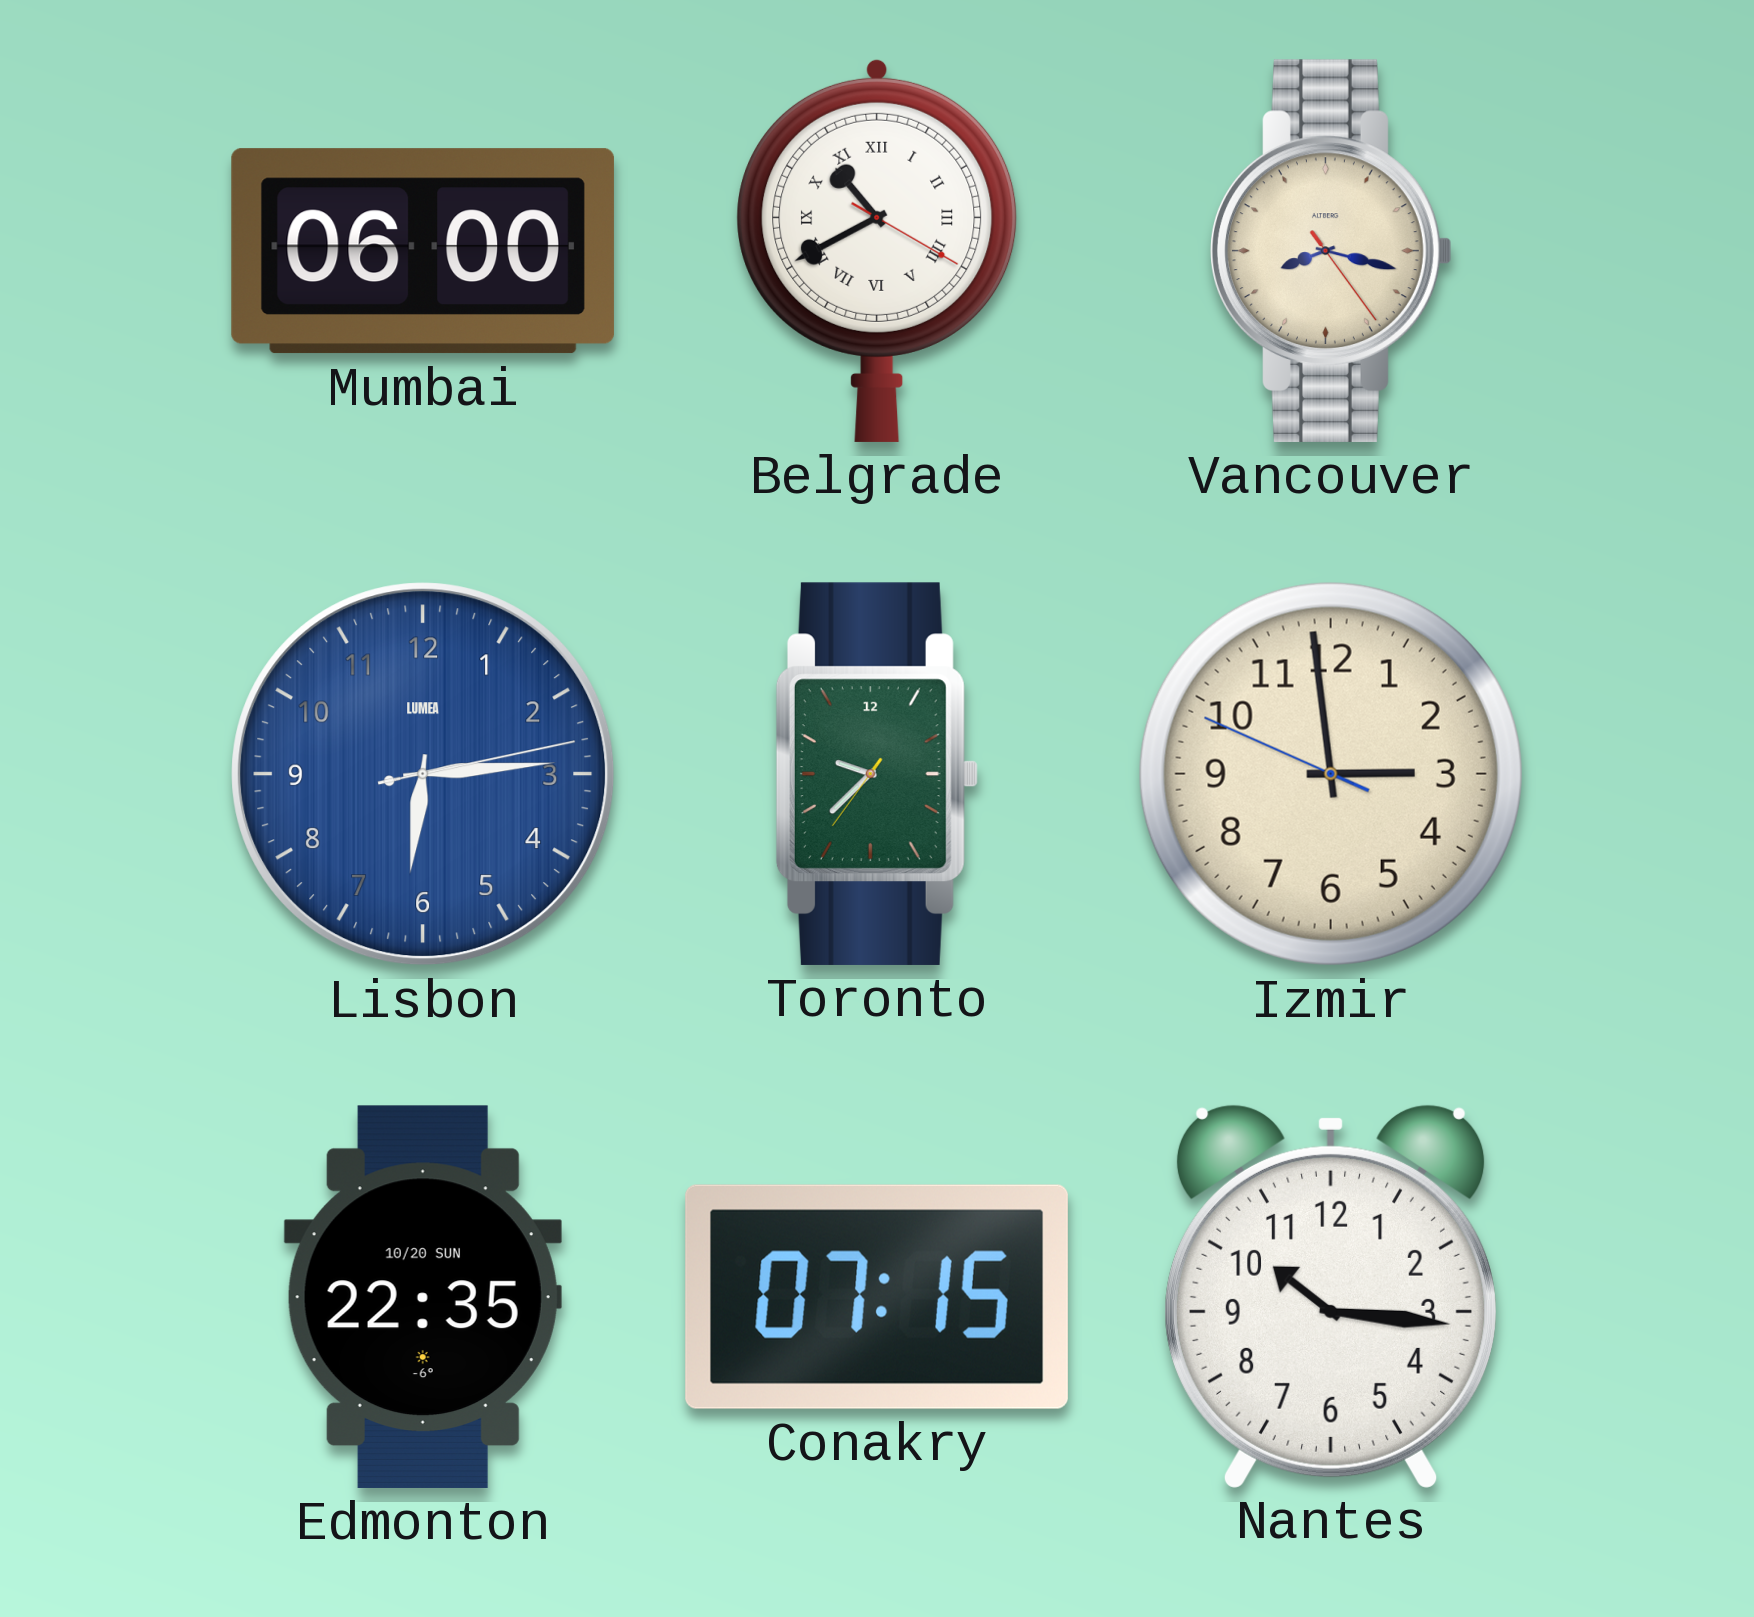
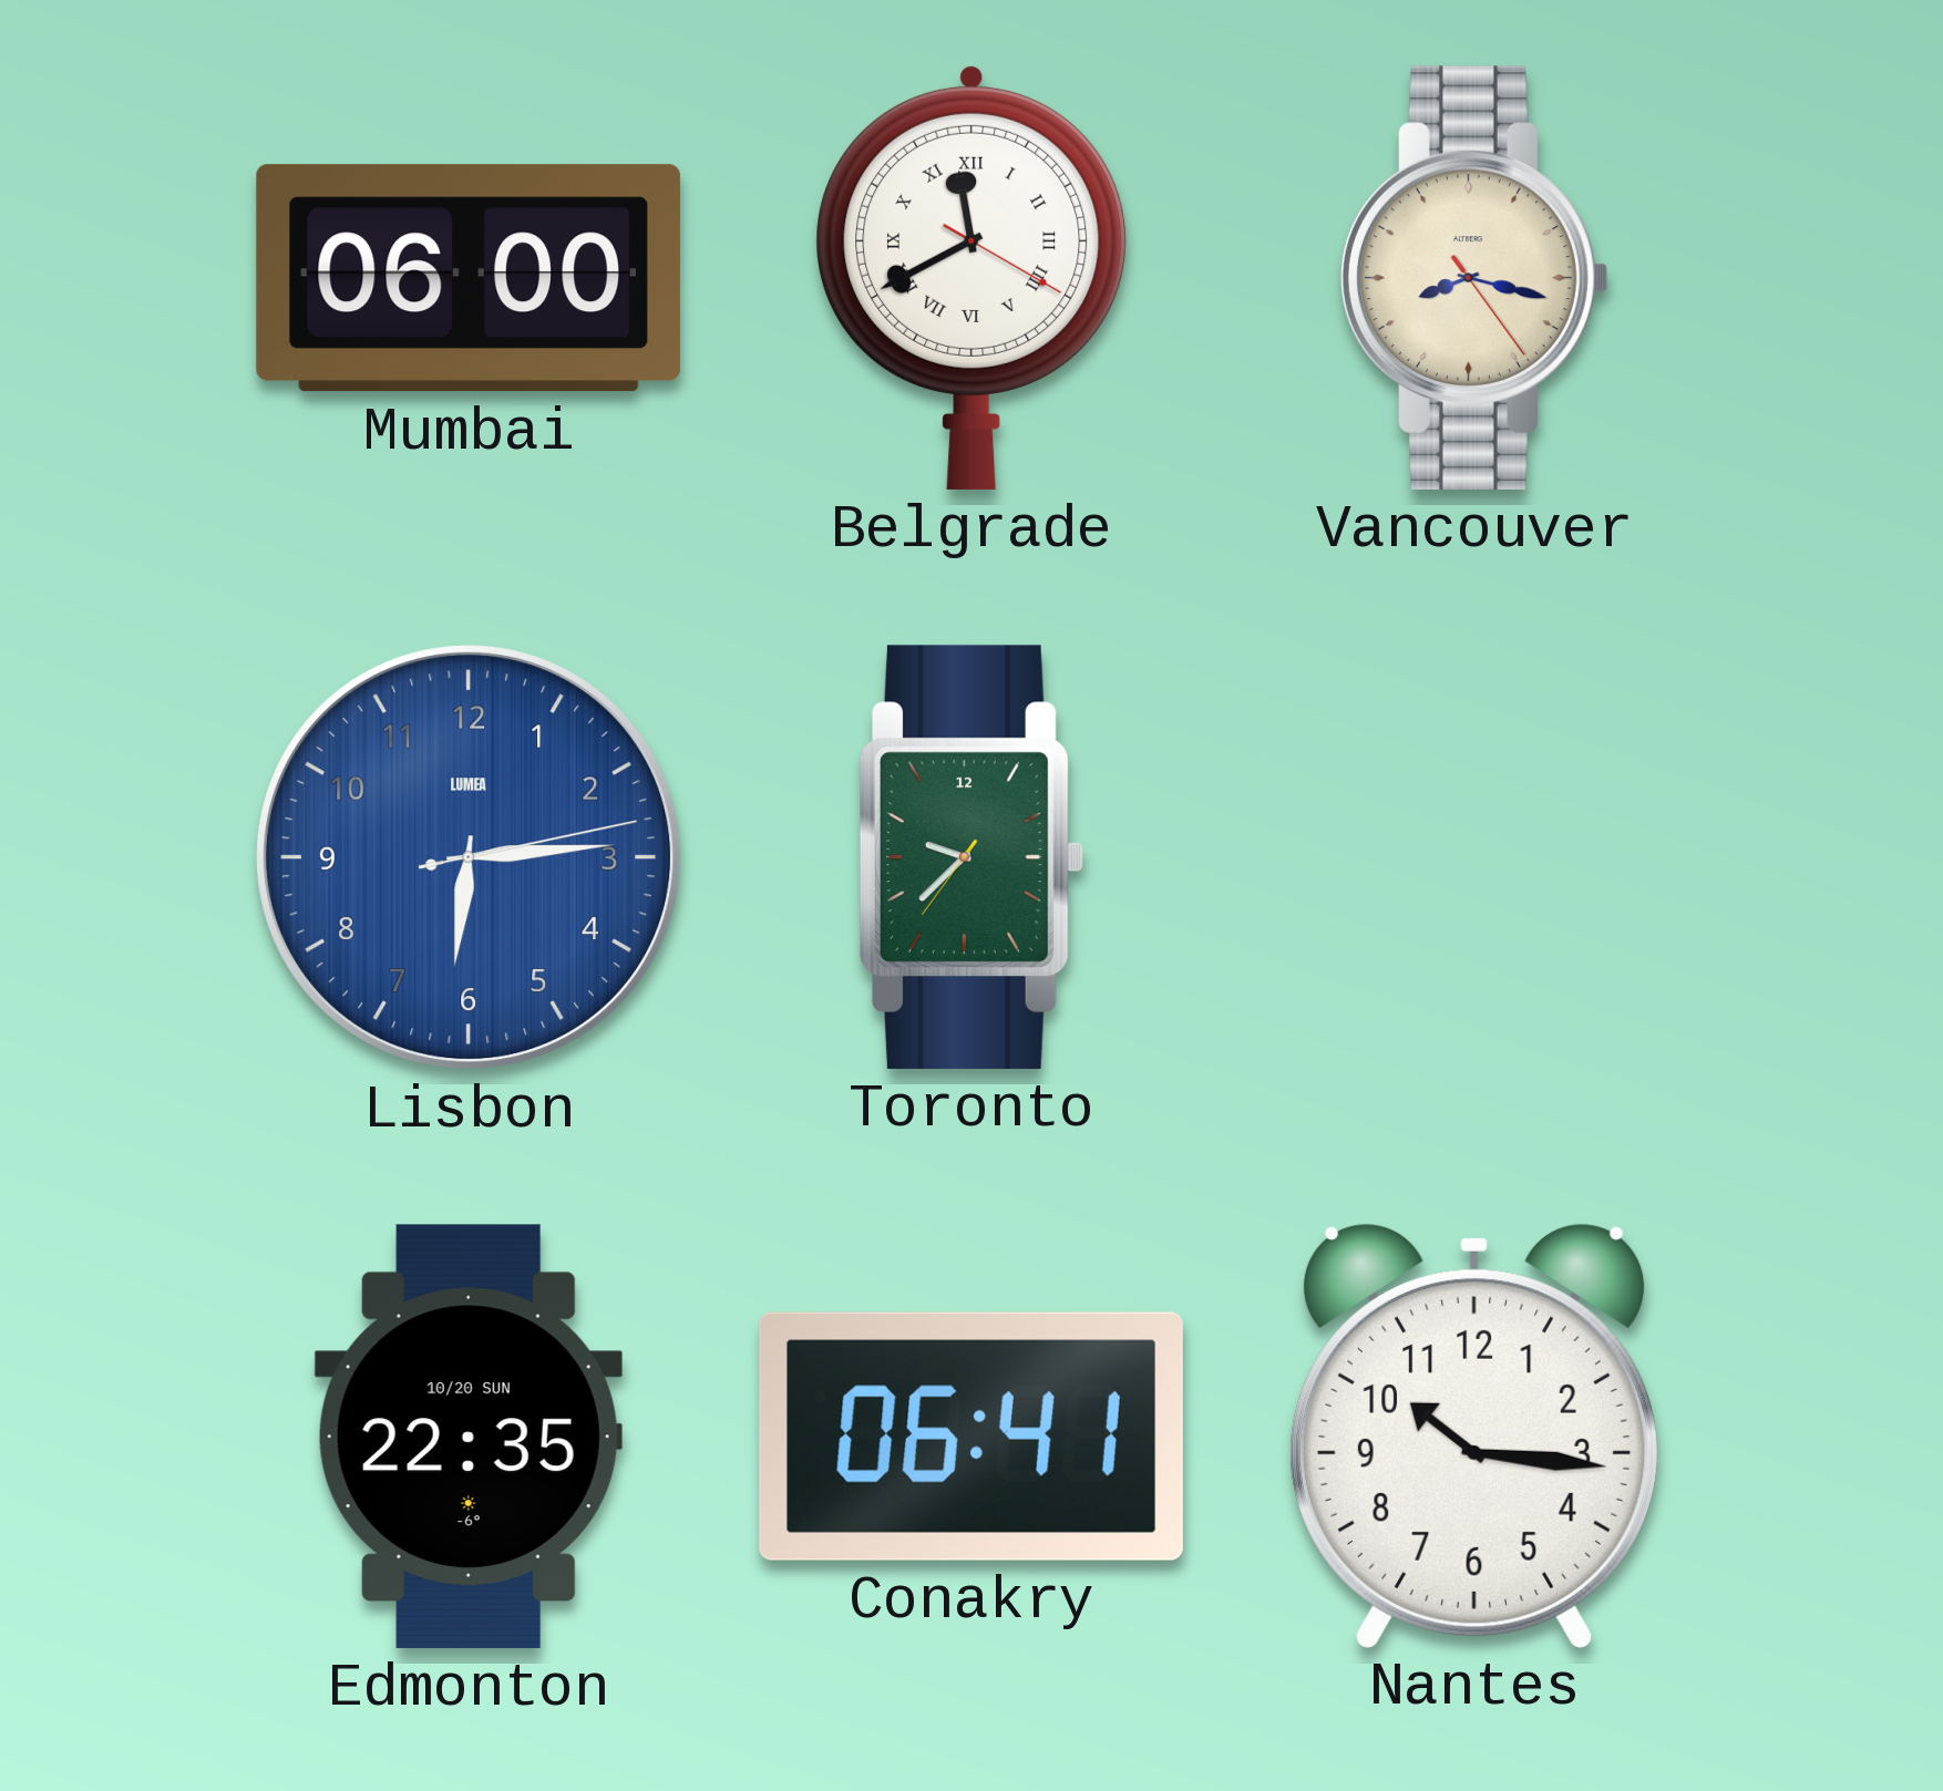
Belgrade: 10:40 -> 11:40
Izmir: 2:58 -> none
Conakry: 07:15 -> 06:41
